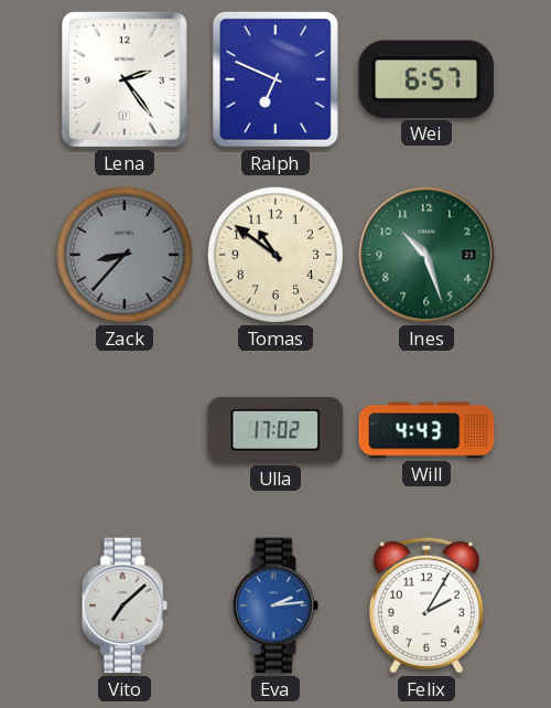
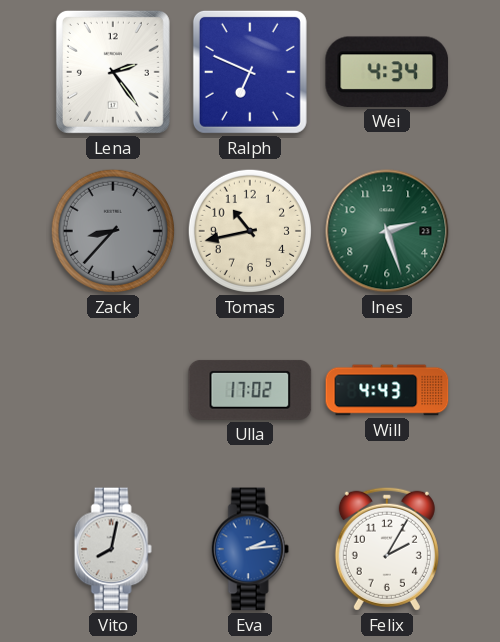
Wei: 6:57 -> 4:34
Tomas: 10:51 -> 10:43
Ines: 10:27 -> 2:27
Vito: 7:08 -> 8:02
